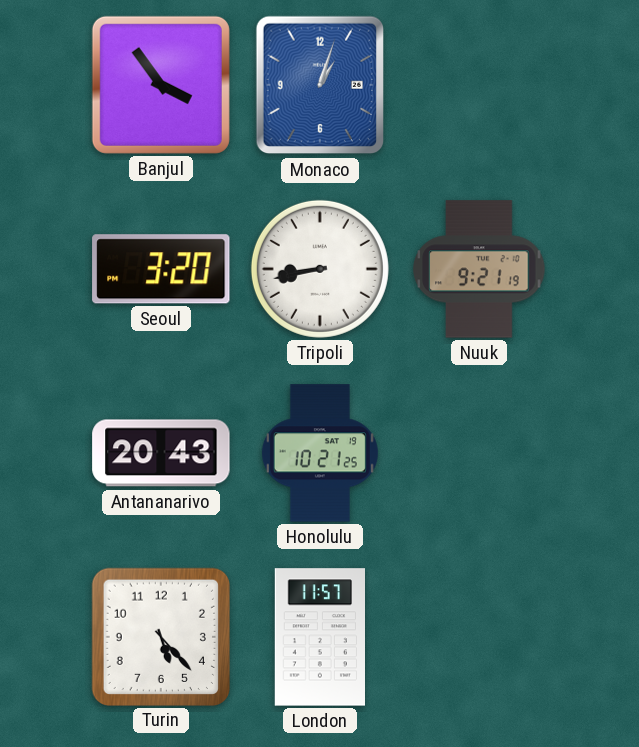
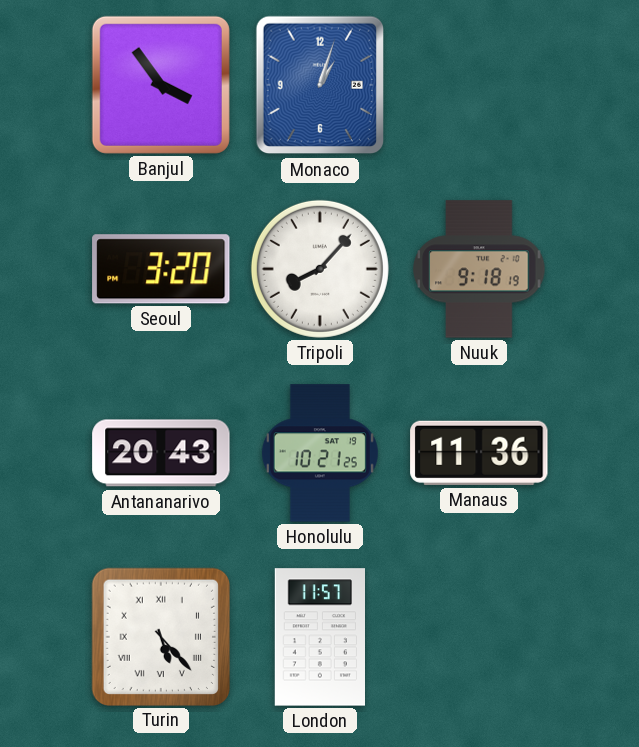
Tripoli: 8:43 -> 8:07
Nuuk: 9:21 -> 9:18
Manaus: none -> 11:36
Turin numerals: Arabic -> Roman
